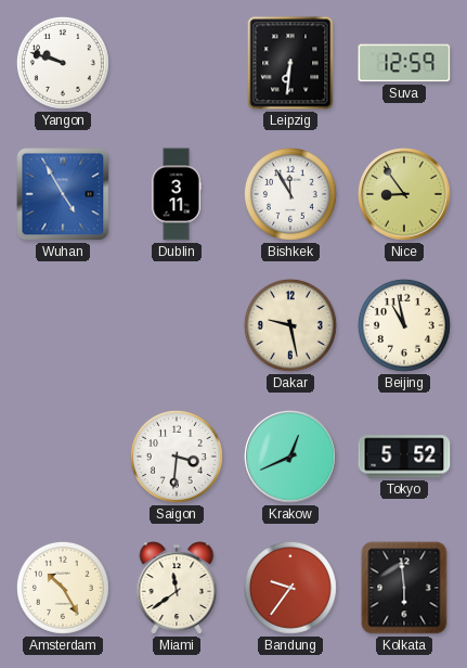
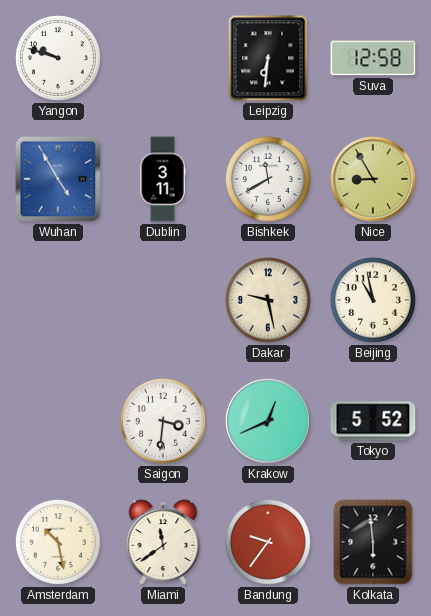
Suva: 12:59 -> 12:58
Bishkek: 11:55 -> 11:40
Nice: 8:54 -> 8:55
Amsterdam: 10:25 -> 10:28
